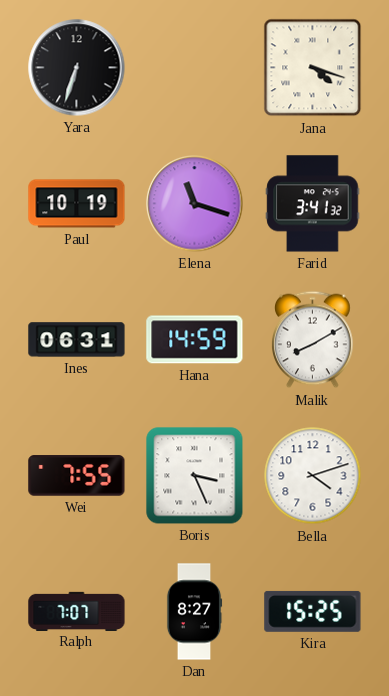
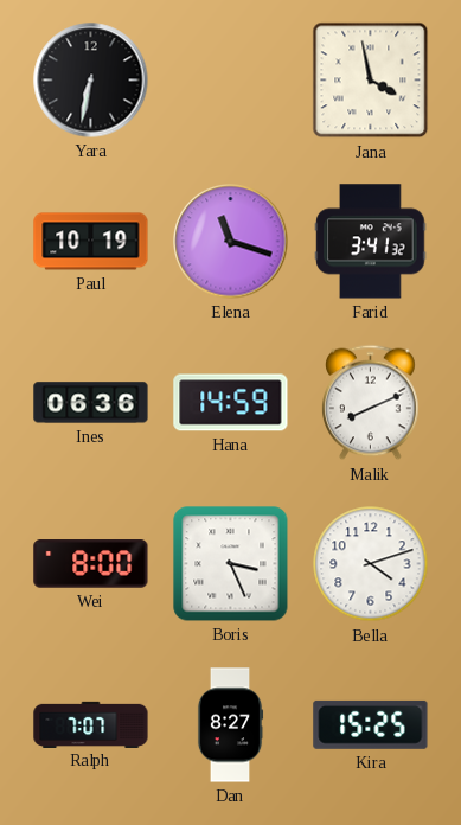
Yara: 6:33 -> 6:32
Jana: 4:18 -> 3:58
Ines: 06:31 -> 06:36
Malik: 8:10 -> 8:11
Wei: 7:55 -> 8:00
